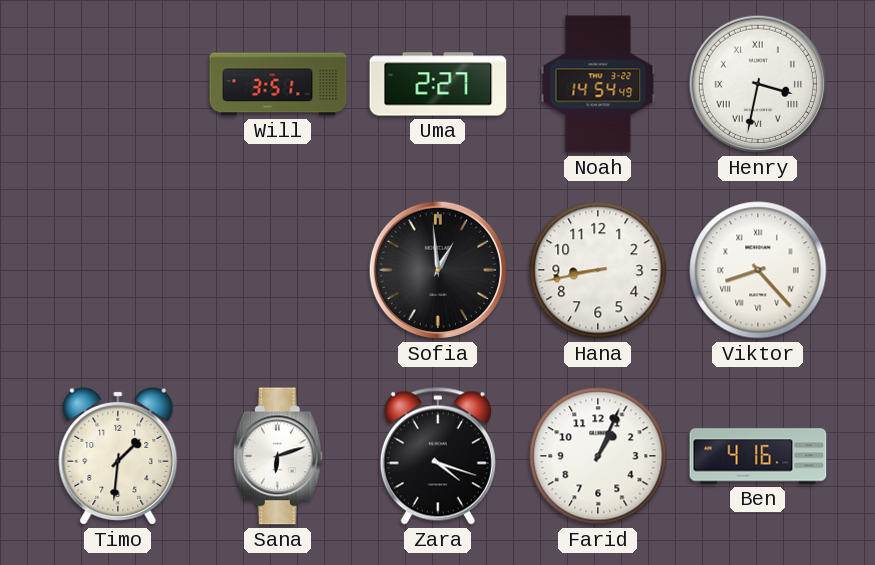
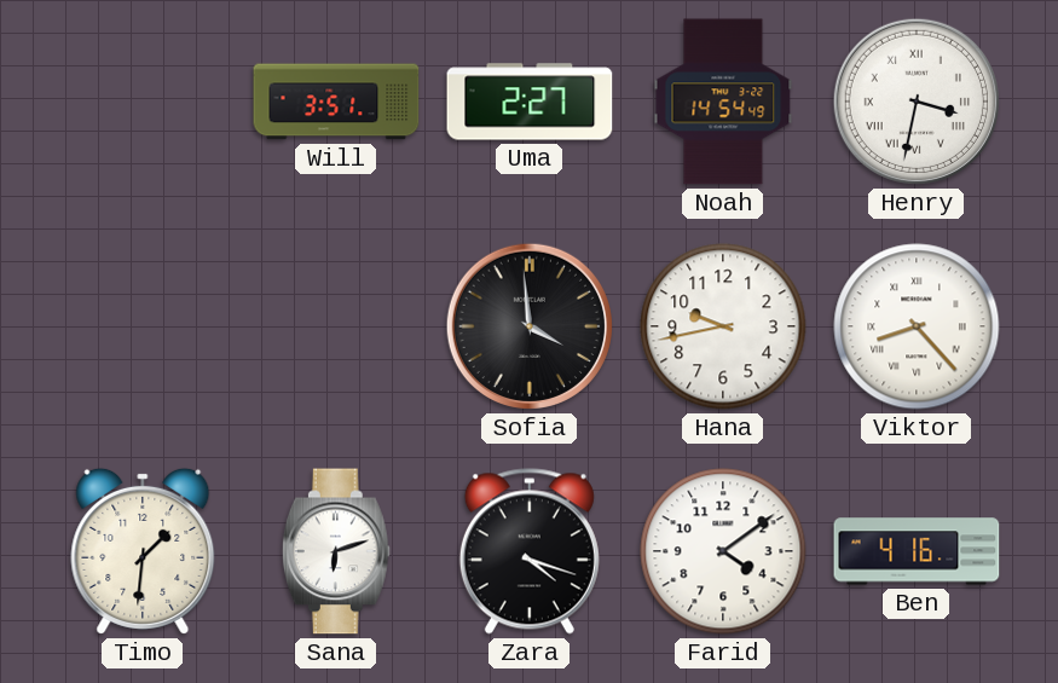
Sofia: 12:59 -> 3:59
Hana: 8:43 -> 9:43
Farid: 1:04 -> 4:09
